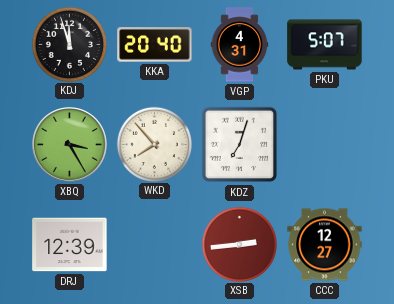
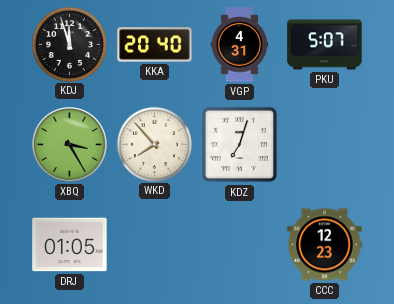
DRJ: 12:39 -> 01:05
XSB: 2:44 -> none
CCC: 12:27 -> 12:23
